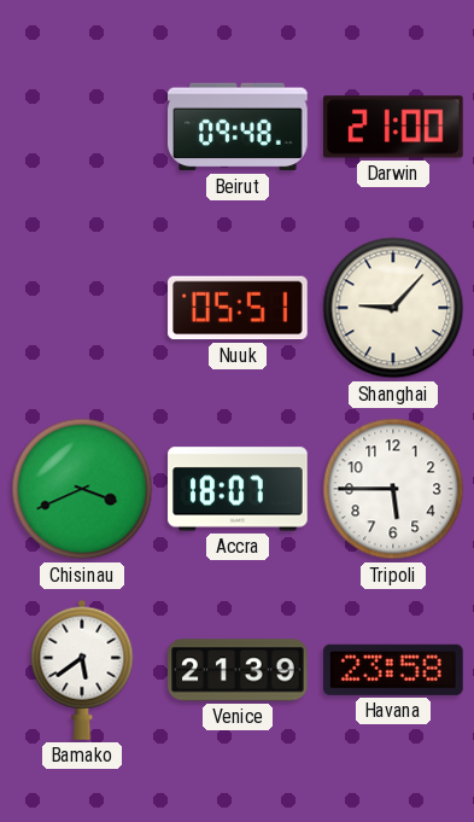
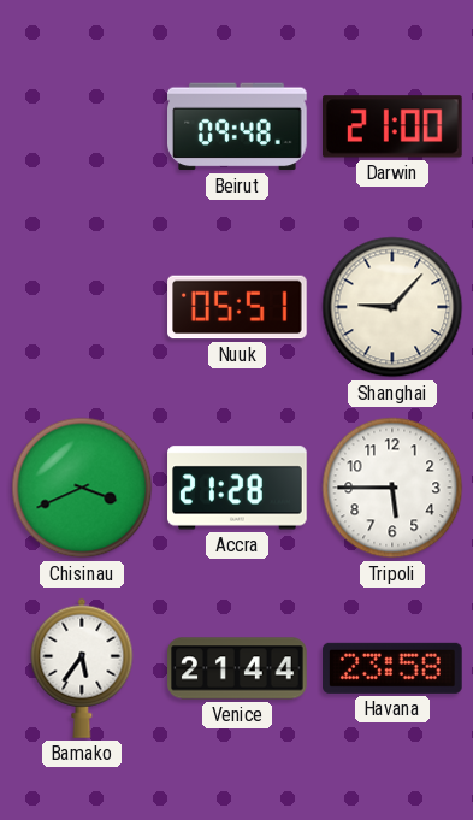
Accra: 18:07 -> 21:28
Bamako: 5:39 -> 5:36
Venice: 21:39 -> 21:44
